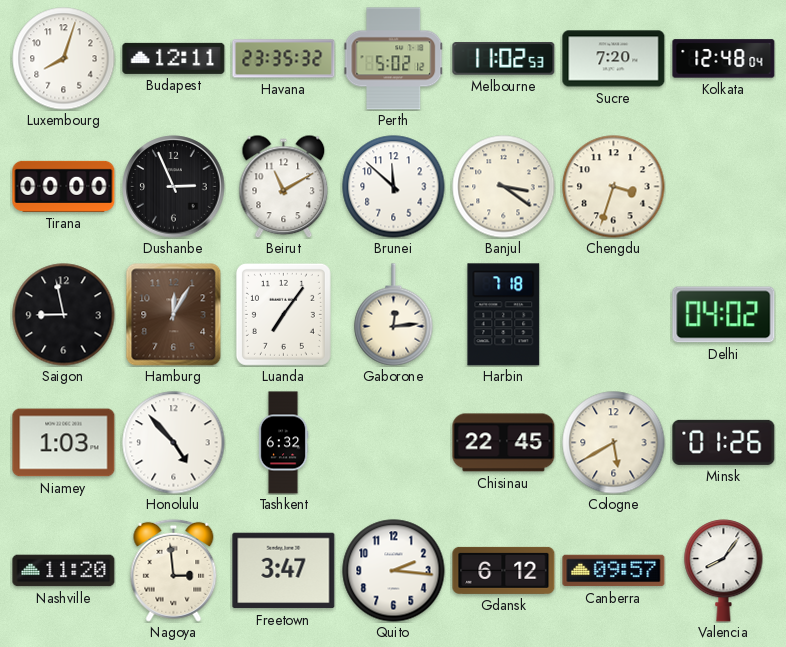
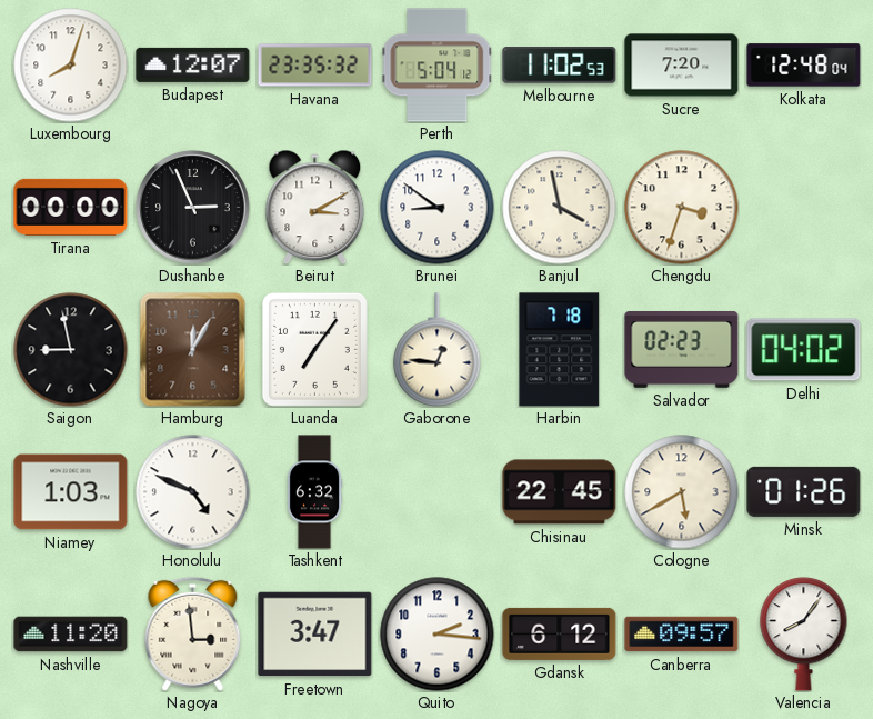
Budapest: 12:11 -> 12:07
Perth: 5:02 -> 5:04
Beirut: 11:10 -> 3:10
Brunei: 11:52 -> 8:51
Banjul: 3:21 -> 3:58
Gaborone: 12:14 -> 12:46
Salvador: none -> 02:23
Honolulu: 4:53 -> 4:49
